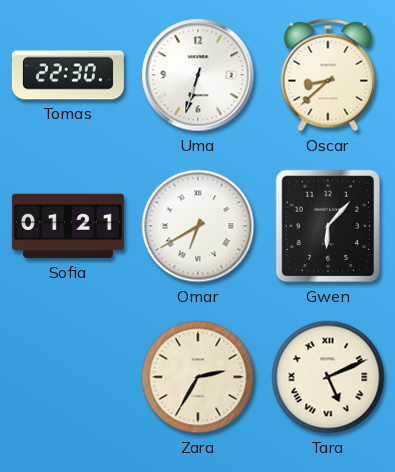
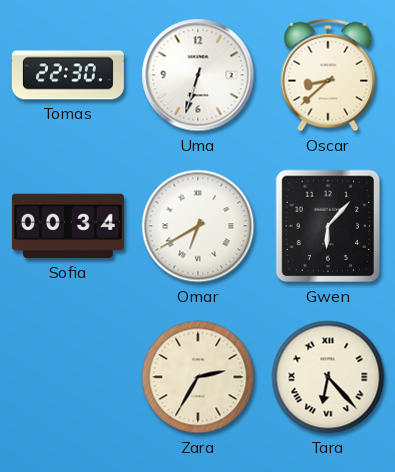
Sofia: 01:21 -> 00:34
Tara: 5:11 -> 6:23
